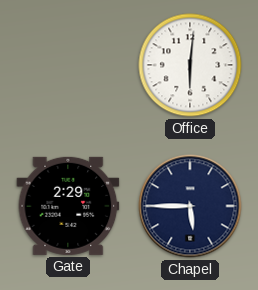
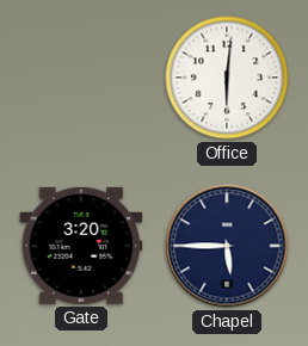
Gate: 2:29 -> 3:20
